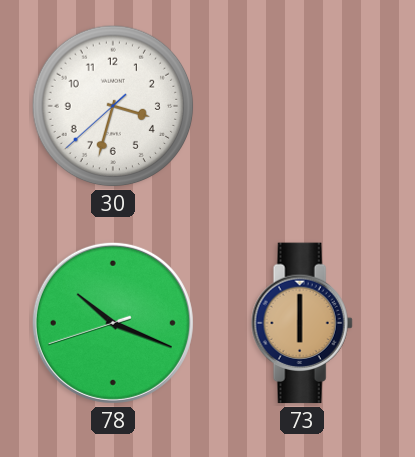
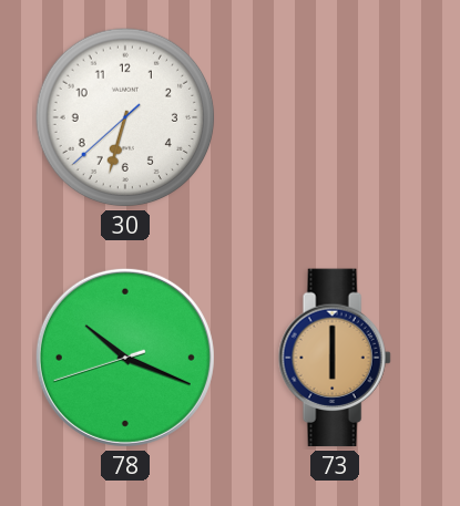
30: 3:32 -> 6:32
